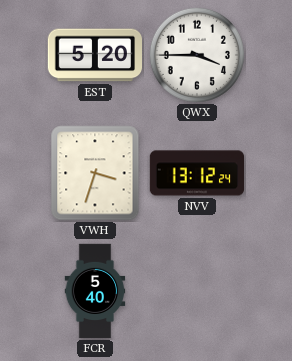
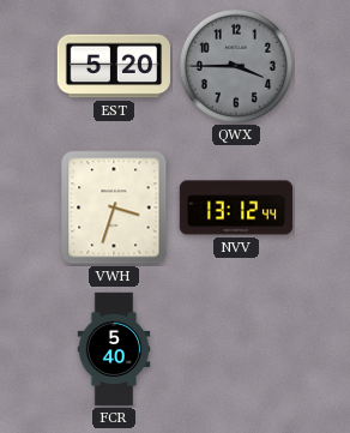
QWX dial: white -> grey
NVV: 13:12:24 -> 13:12:44
